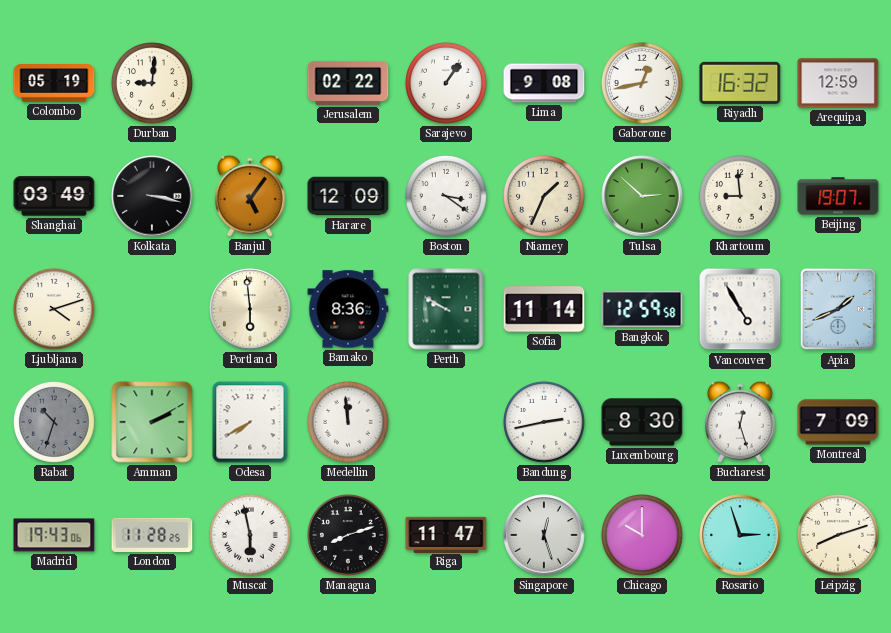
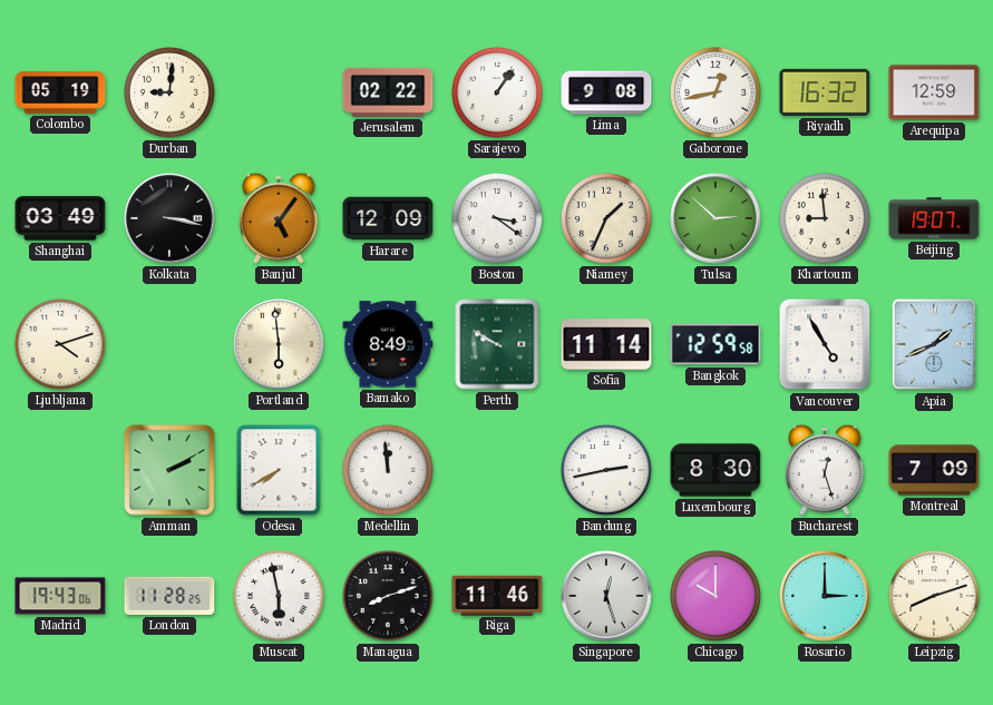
Bamako: 8:36 -> 8:49
Rabat: 10:33 -> none
Riga: 11:47 -> 11:46
Rosario: 2:57 -> 3:00
